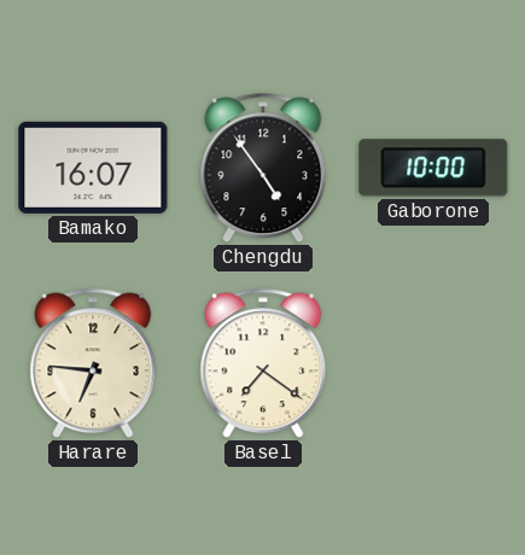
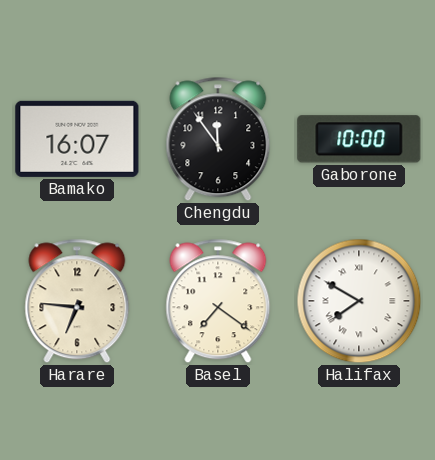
Chengdu: 4:54 -> 11:54
Halifax: none -> 7:50
